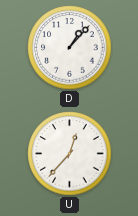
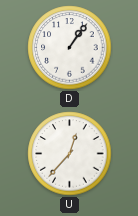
D: 1:07 -> 1:06
